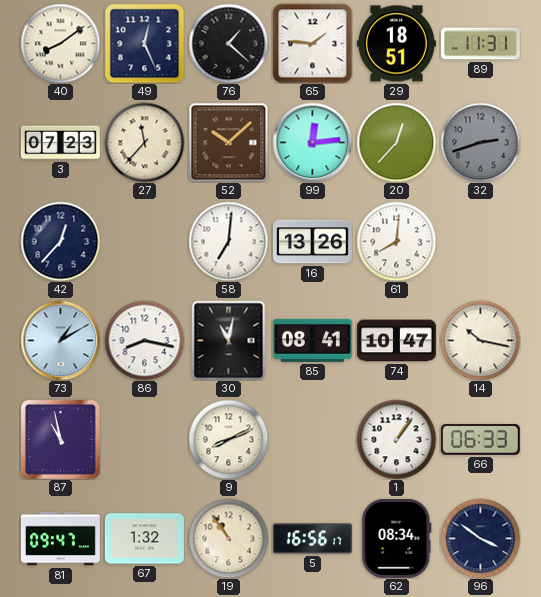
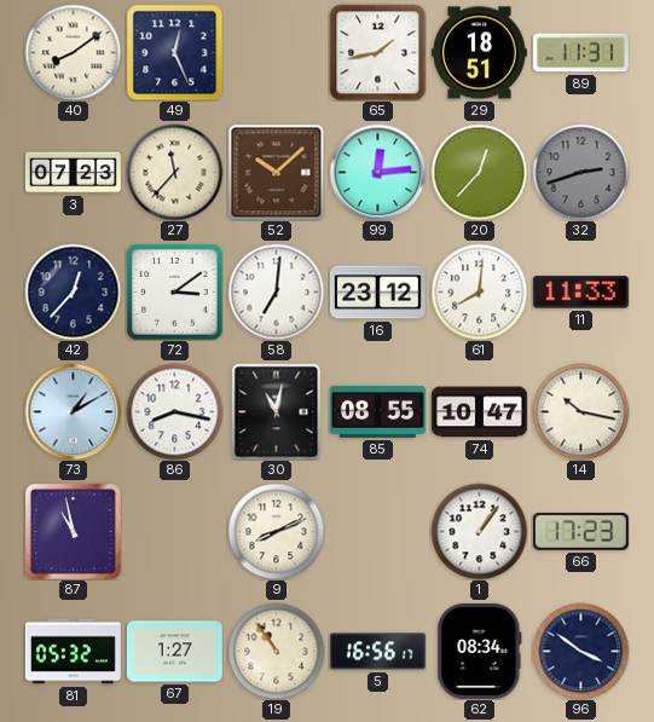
76: 1:22 -> none
65: 1:46 -> 1:43
72: none -> 3:09
16: 13:26 -> 23:12
11: none -> 11:33
85: 08:41 -> 08:55
66: 06:33 -> 17:23
81: 09:47 -> 05:32
67: 1:32 -> 1:27
